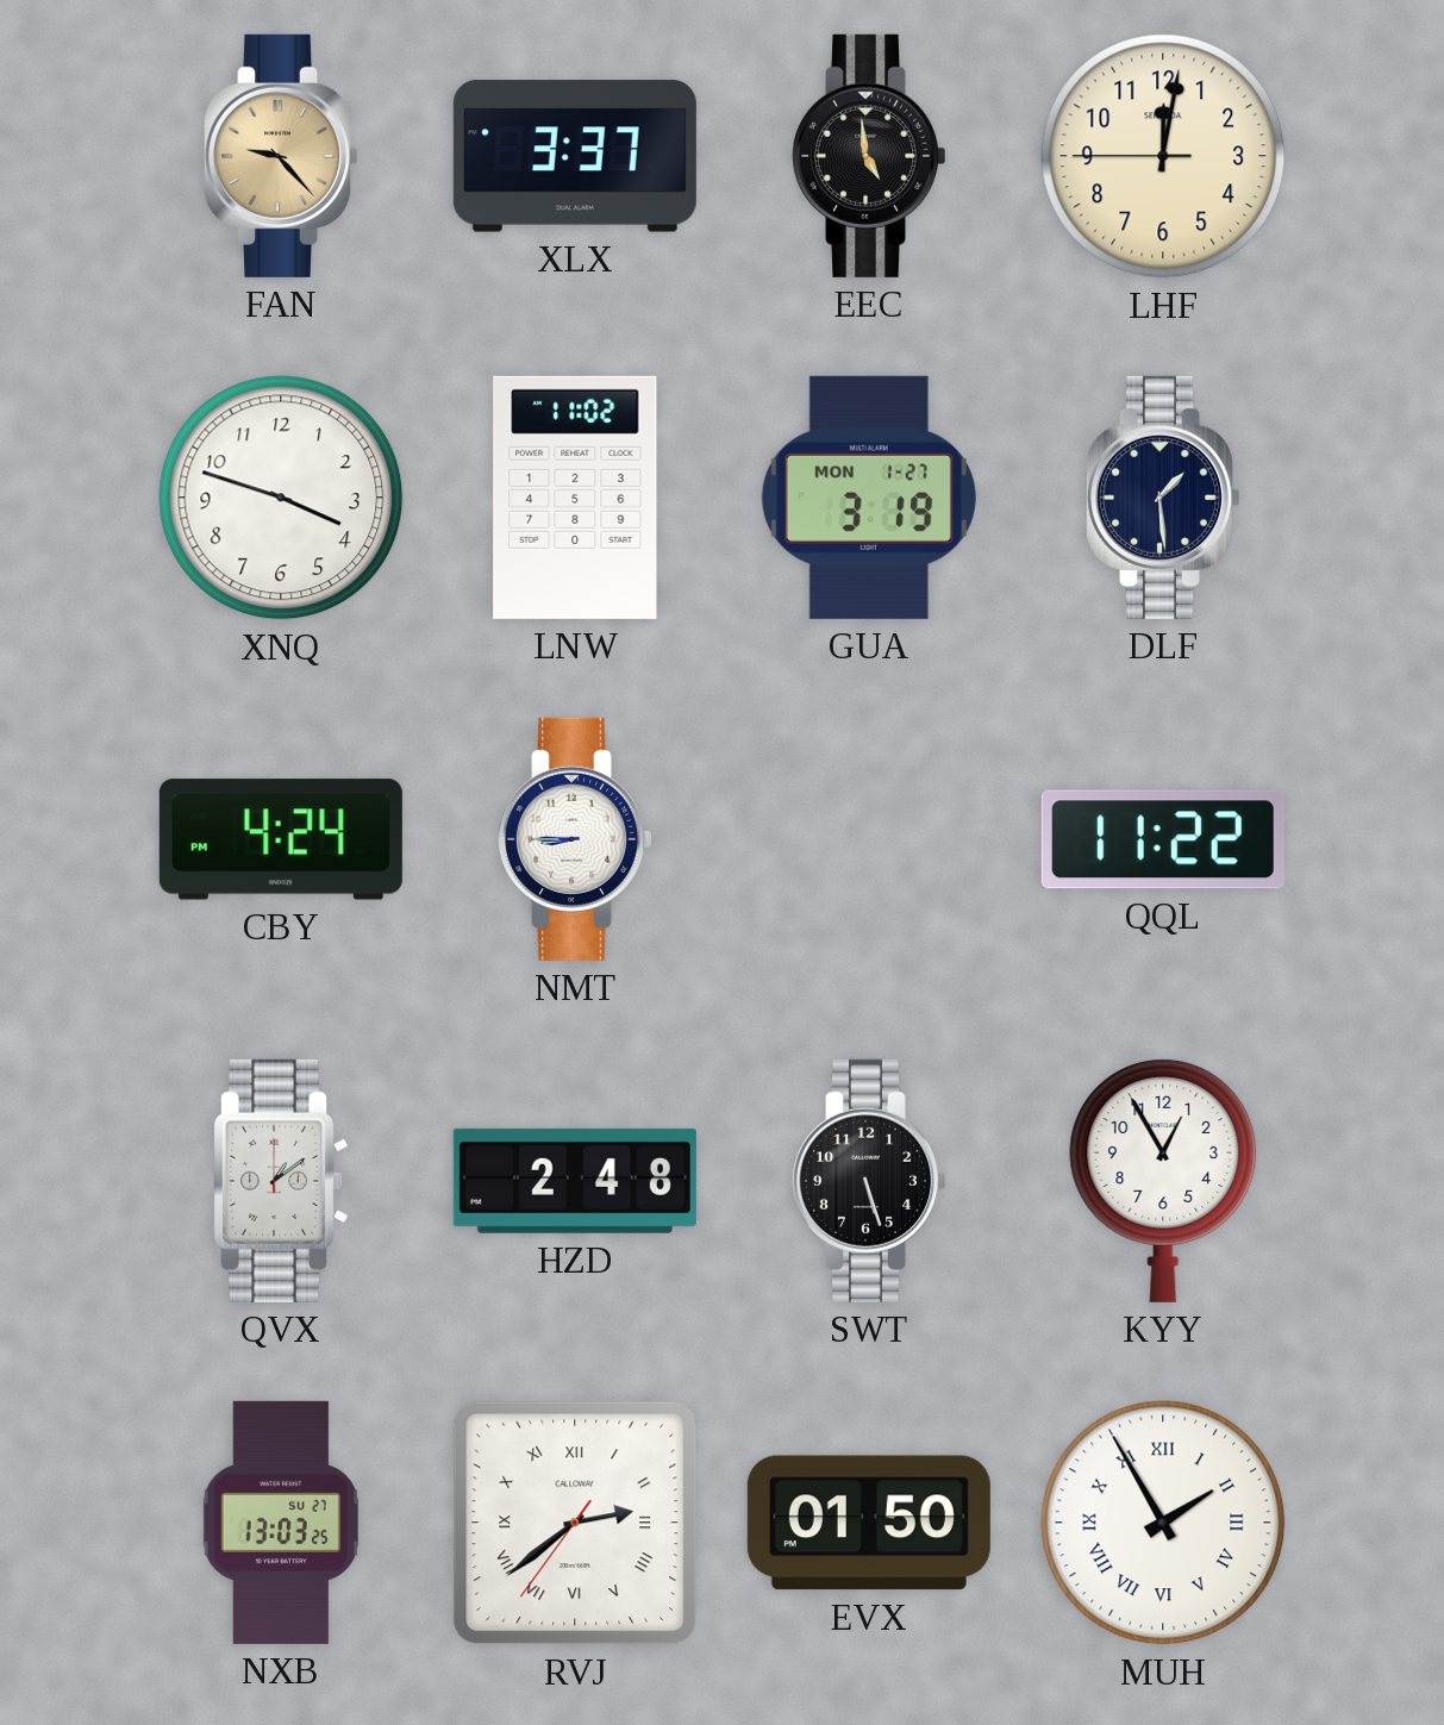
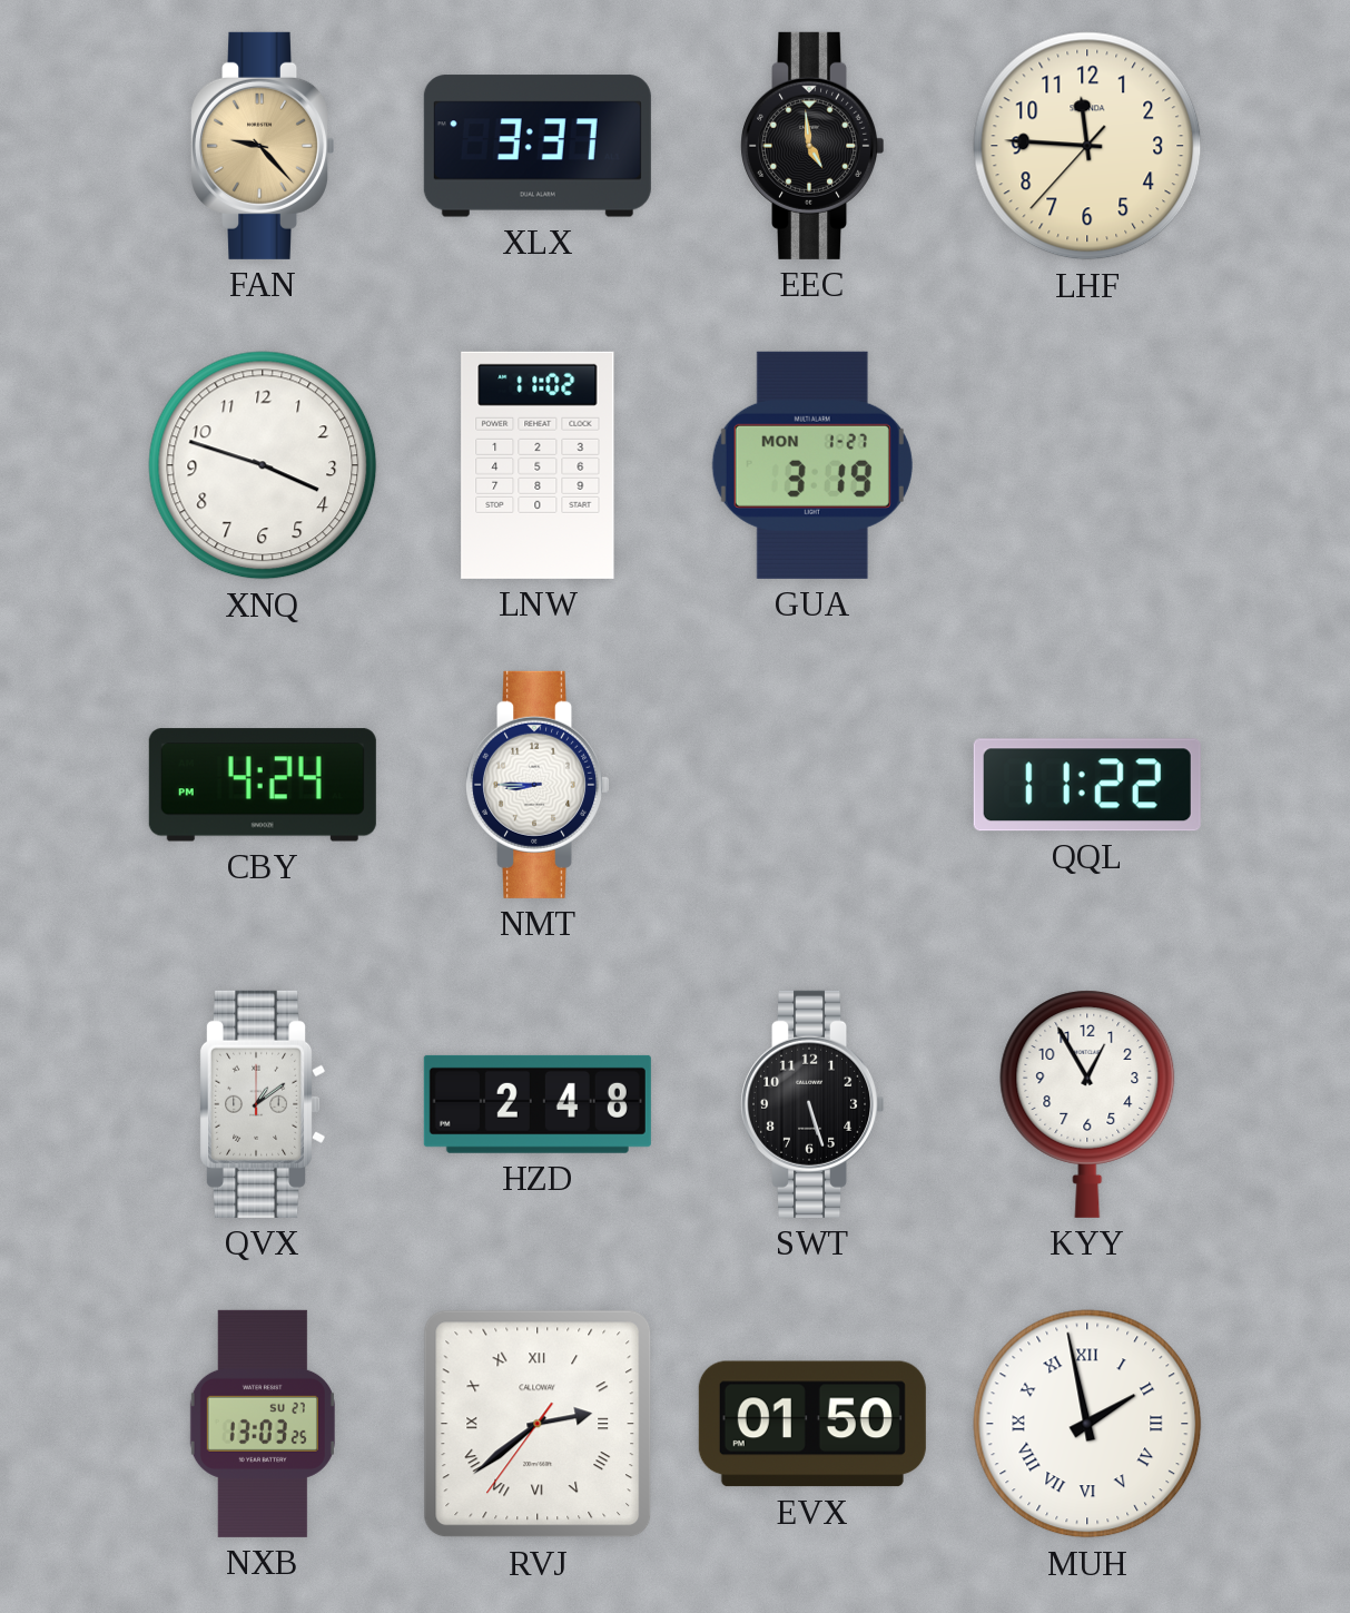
LHF: 12:01 -> 11:45
DLF: 1:29 -> none
MUH: 1:55 -> 1:58
